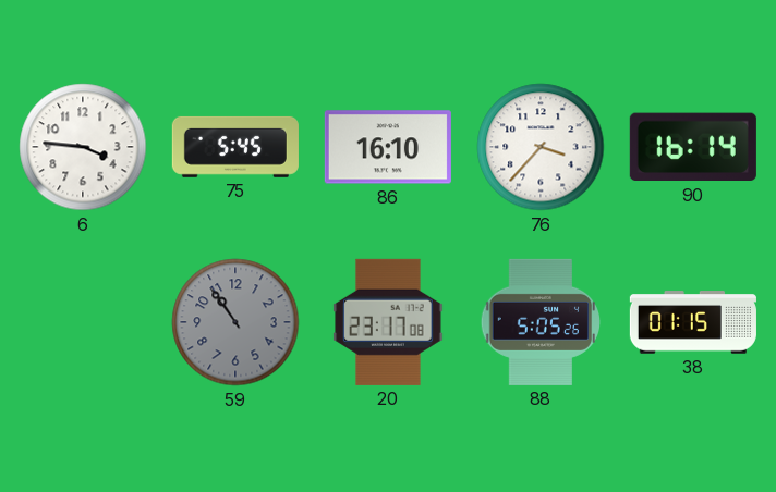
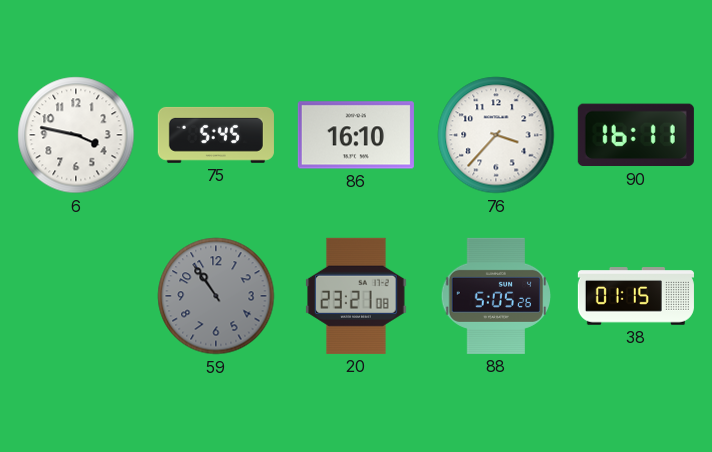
6: 3:46 -> 3:47
90: 16:14 -> 16:11
20: 23:17 -> 23:21
